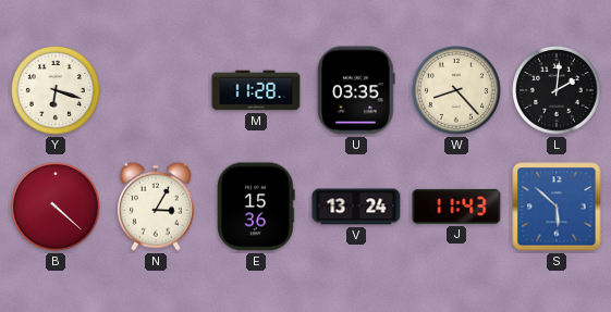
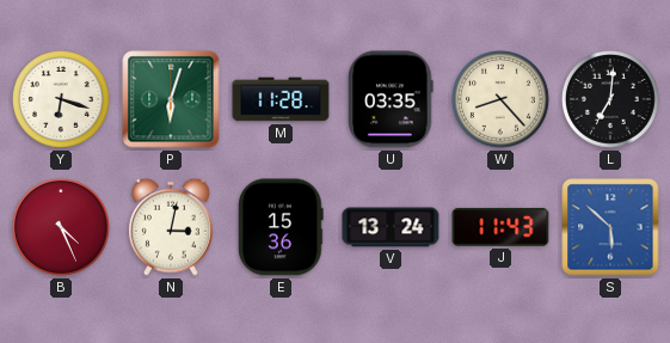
P: none -> 6:03
L: 2:01 -> 7:01
B: 4:22 -> 4:26
N: 3:05 -> 3:02
